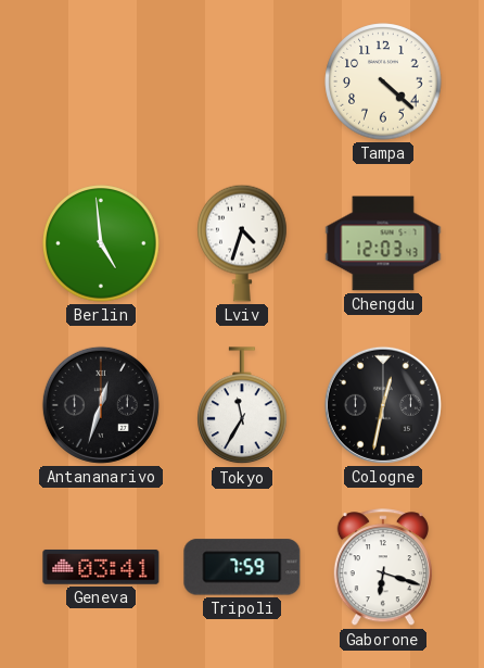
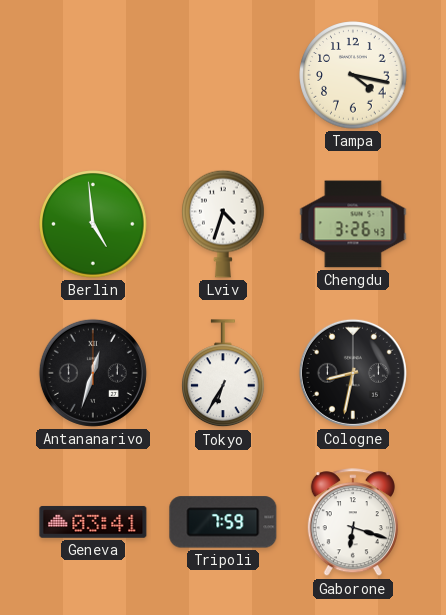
Tampa: 4:22 -> 4:17
Chengdu: 12:03 -> 3:26
Tokyo: 11:35 -> 6:35
Cologne: 12:32 -> 8:32
